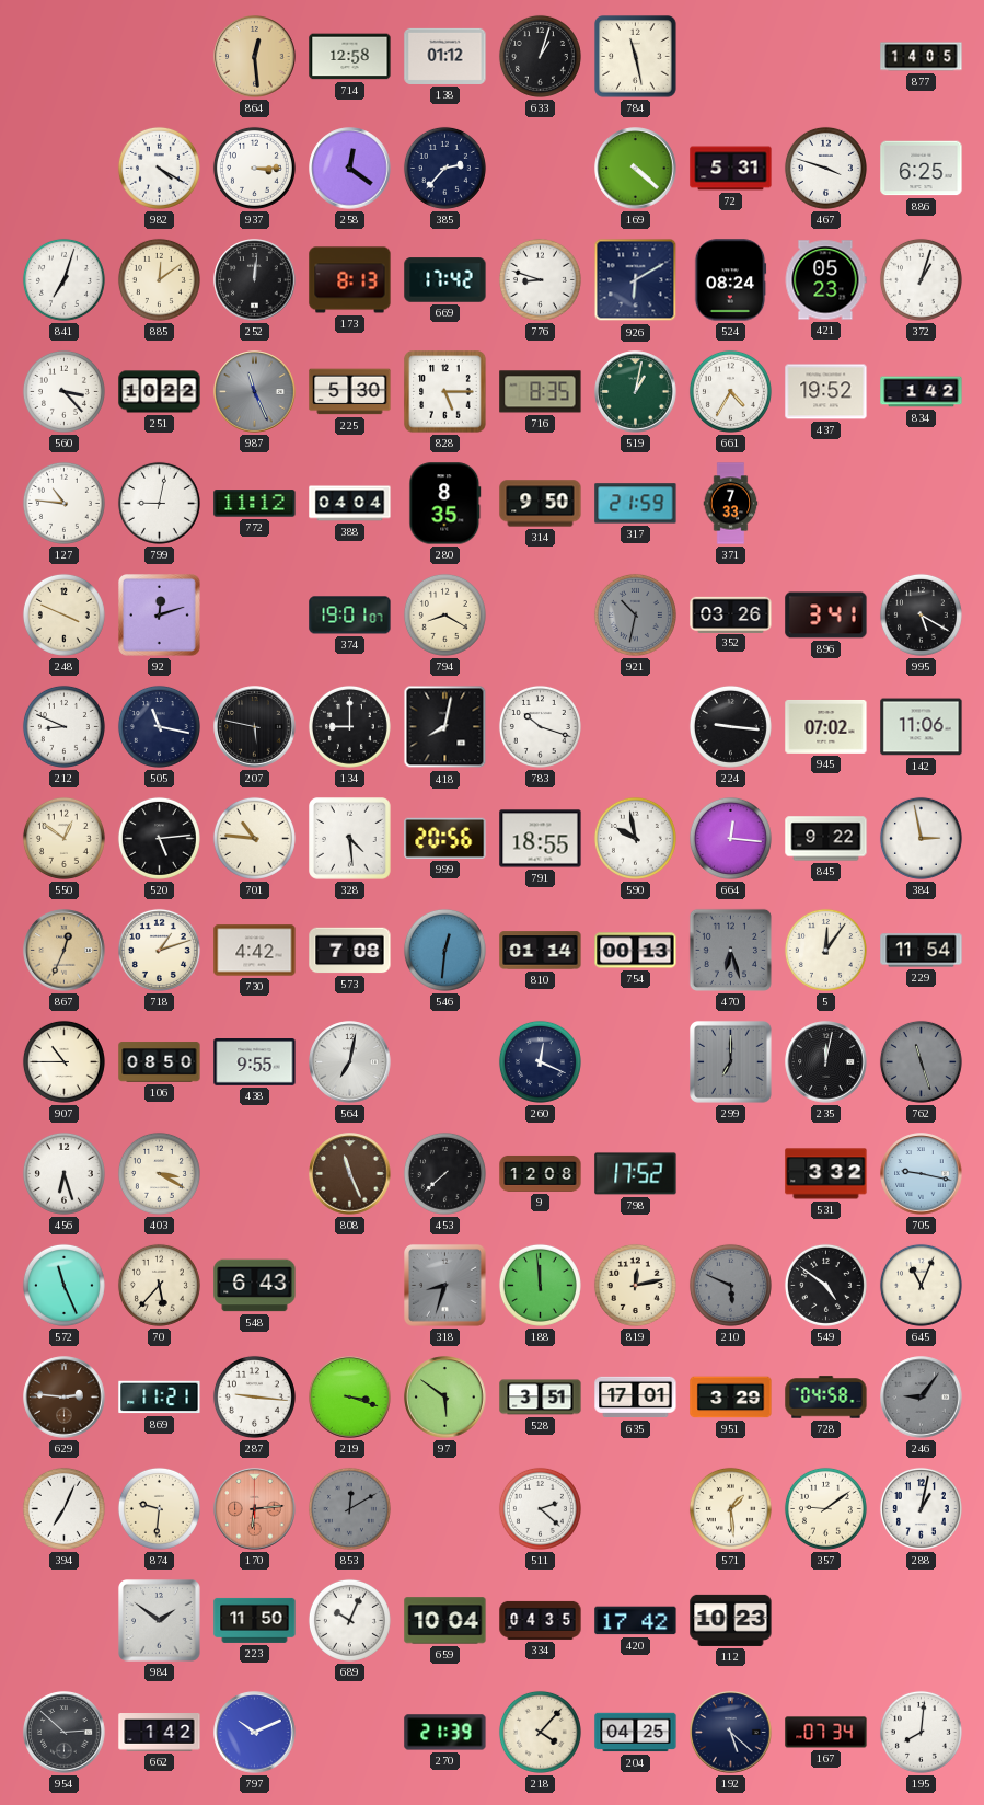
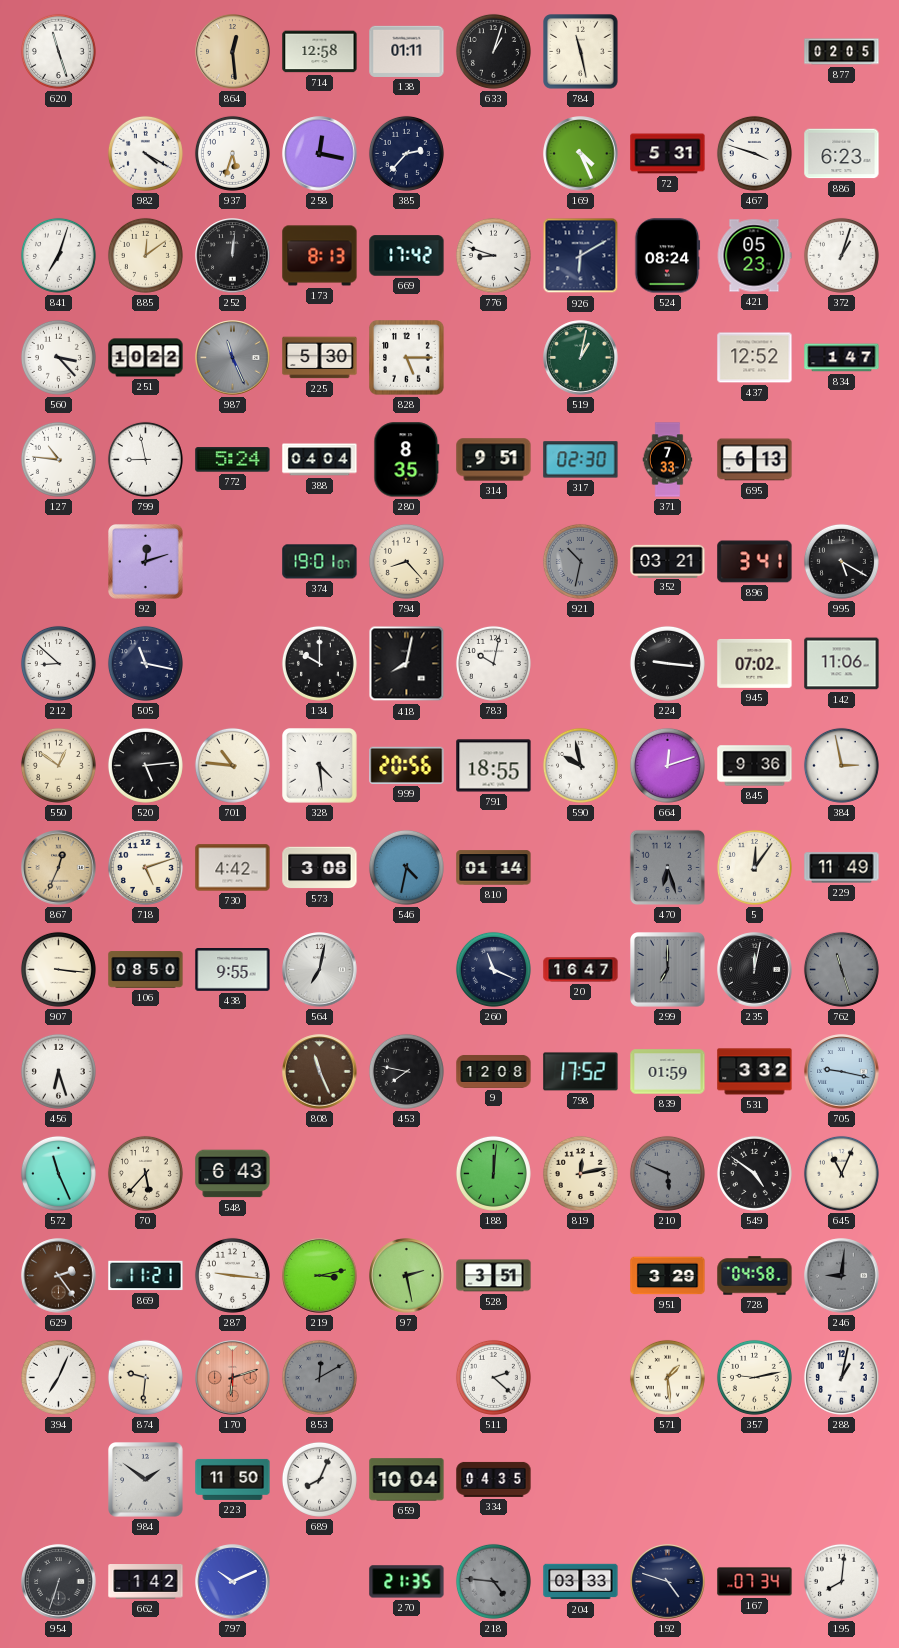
620: none -> 11:27
138: 01:12 -> 01:11
877: 14:05 -> 02:05
937: 3:15 -> 5:33
258: 12:21 -> 12:17
169: 4:22 -> 4:26
886: 6:25 -> 6:23
716: 8:35 -> none
661: 4:35 -> none
437: 19:52 -> 12:52
834: 1:42 -> 1:47
799: 9:02 -> 8:58
772: 11:12 -> 5:24
314: 9:50 -> 9:51
317: 21:59 -> 02:30
695: none -> 6:13
248: 3:49 -> none
794: 8:20 -> 8:23
352: 03:26 -> 03:21
212: 8:49 -> 8:52
207: 5:47 -> none
134: 9:00 -> 10:00
783: 10:18 -> 10:02
664: 12:16 -> 12:12
845: 9:22 -> 9:36
718: 1:12 -> 5:12
573: 7:08 -> 3:08
546: 12:31 -> 4:32
754: 00:13 -> none
229: 11:54 -> 11:49
907: 10:45 -> 3:16
260: 12:19 -> 11:19
20: none -> 16:47
403: 3:20 -> none
453: 7:38 -> 7:47
839: none -> 01:59
318: 8:33 -> none
188: 11:59 -> 12:01
629: 2:46 -> 2:24
219: 3:18 -> 3:13
97: 5:51 -> 2:28
635: 17:01 -> none
246: 9:06 -> 9:01
170: 6:14 -> 6:12
357: 9:09 -> 9:13
689: 10:04 -> 8:04
420: 17:42 -> none
112: 10:23 -> none
954: 2:52 -> 6:33
270: 21:39 -> 21:35
218: 4:07 -> 4:46
218 dial: cream -> grey
204: 04:25 -> 03:33
192: 5:22 -> 4:48
